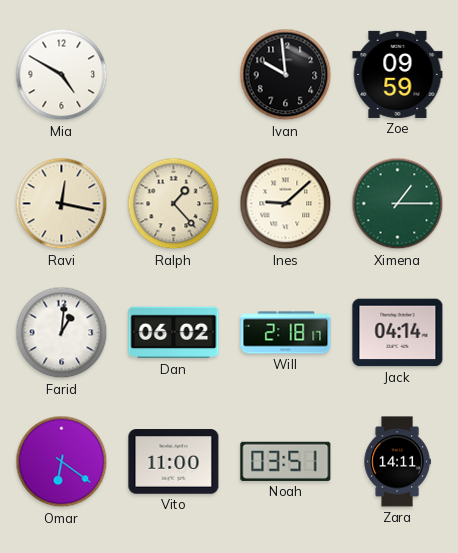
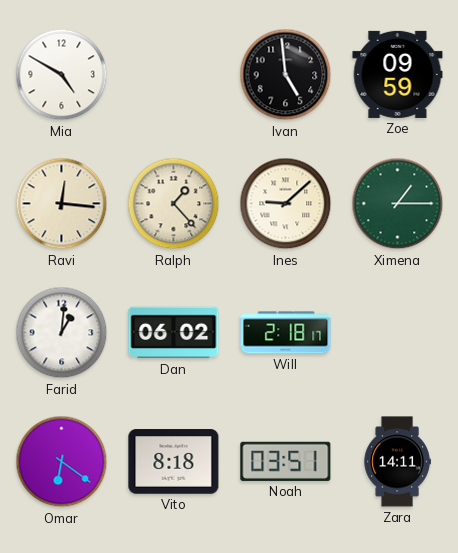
Ivan: 9:59 -> 4:59
Ravi: 12:17 -> 12:16
Jack: 04:14 -> none
Vito: 11:00 -> 8:18
